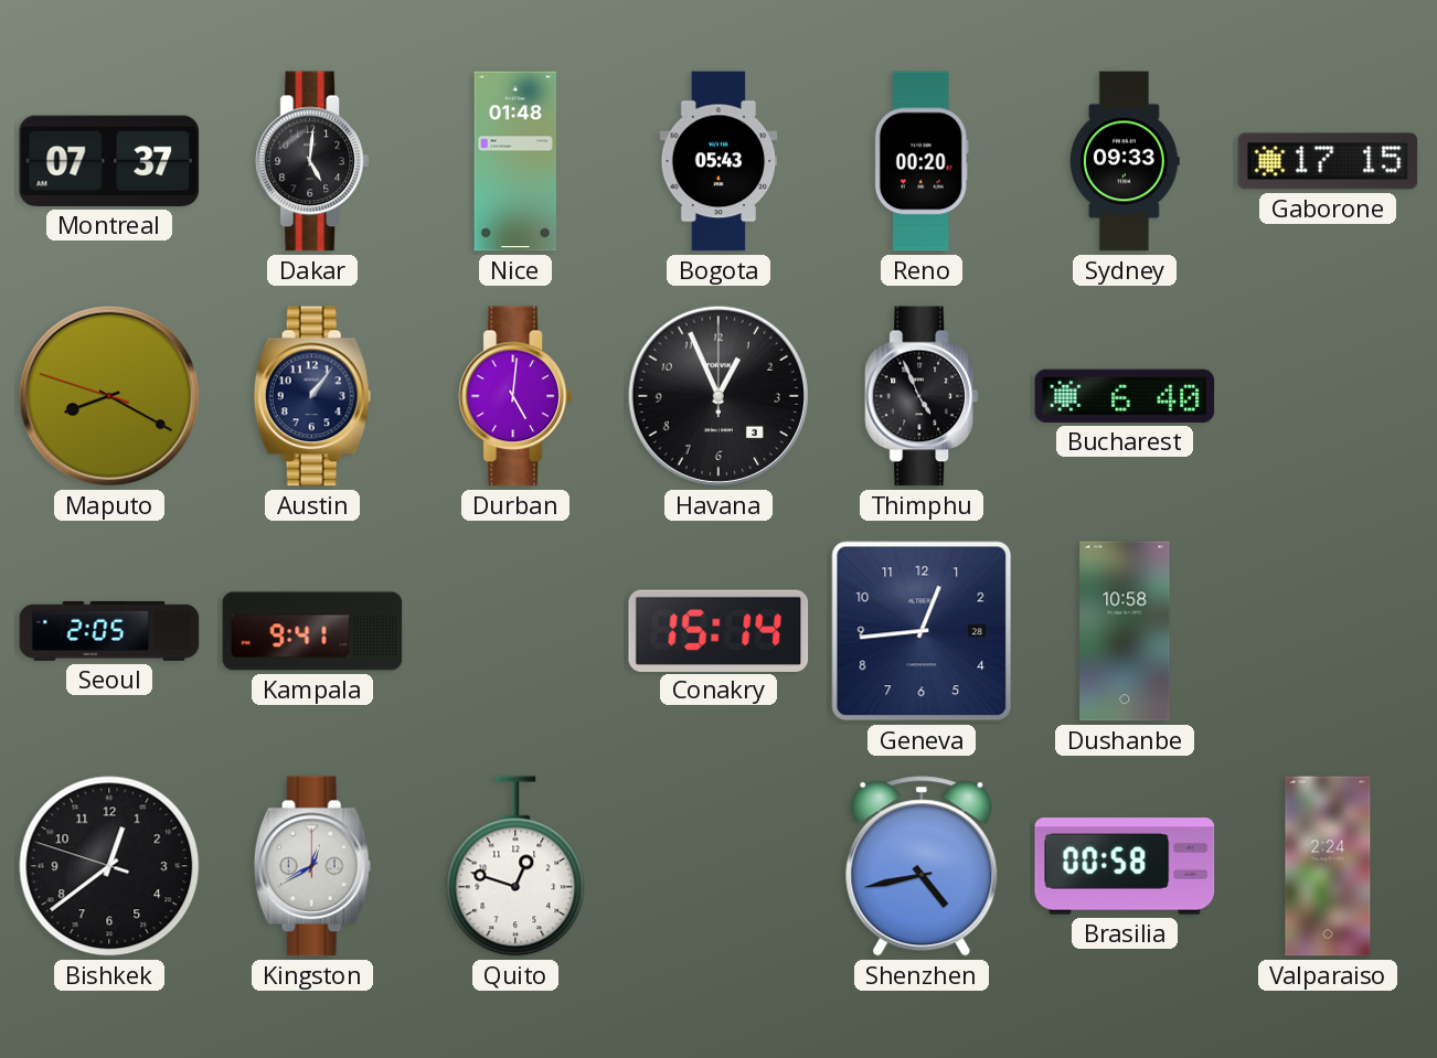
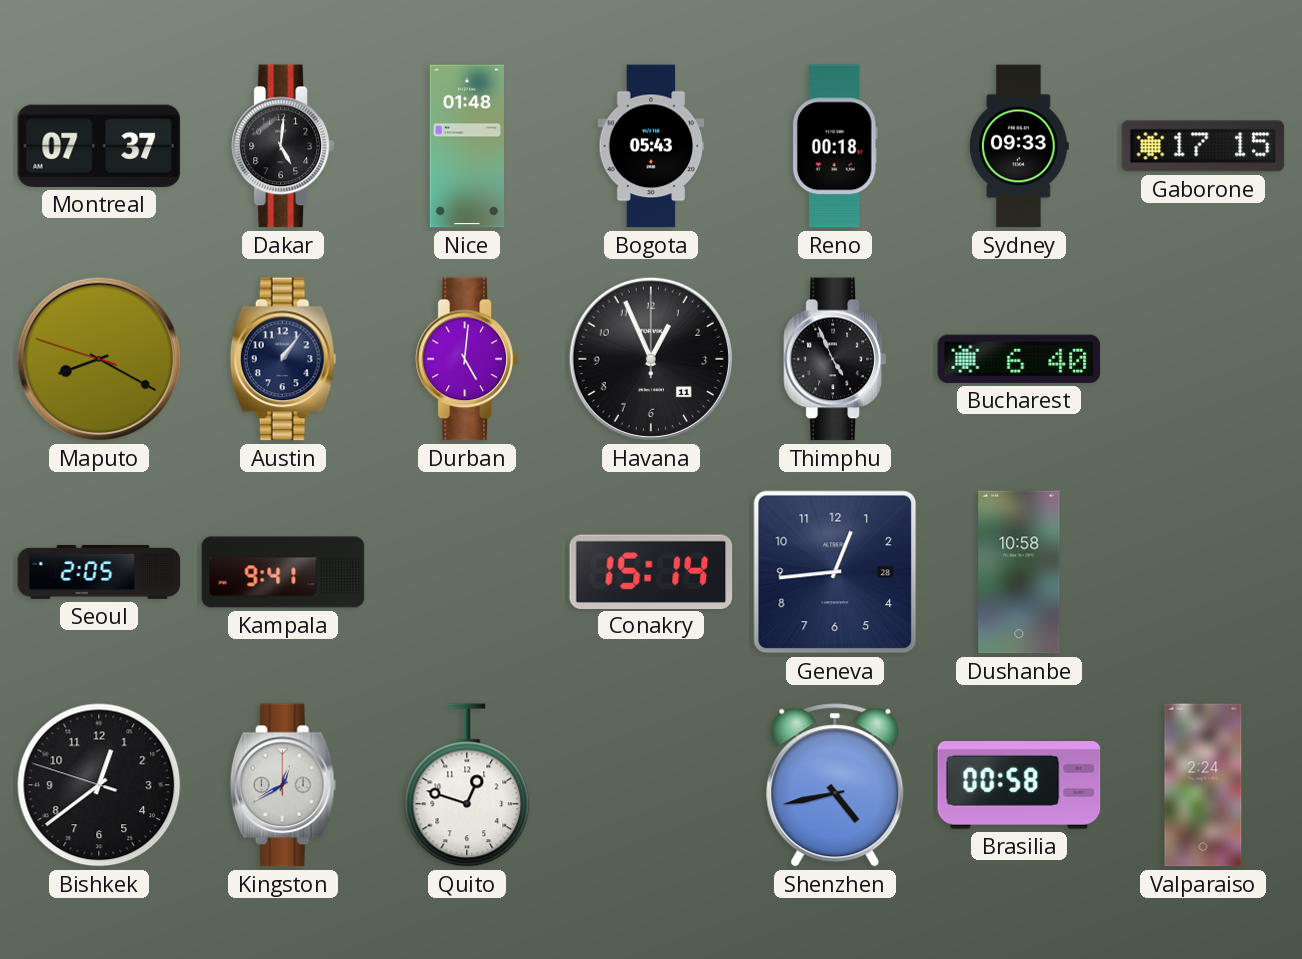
Reno: 00:20 -> 00:18
Havana date: 3 -> 11
